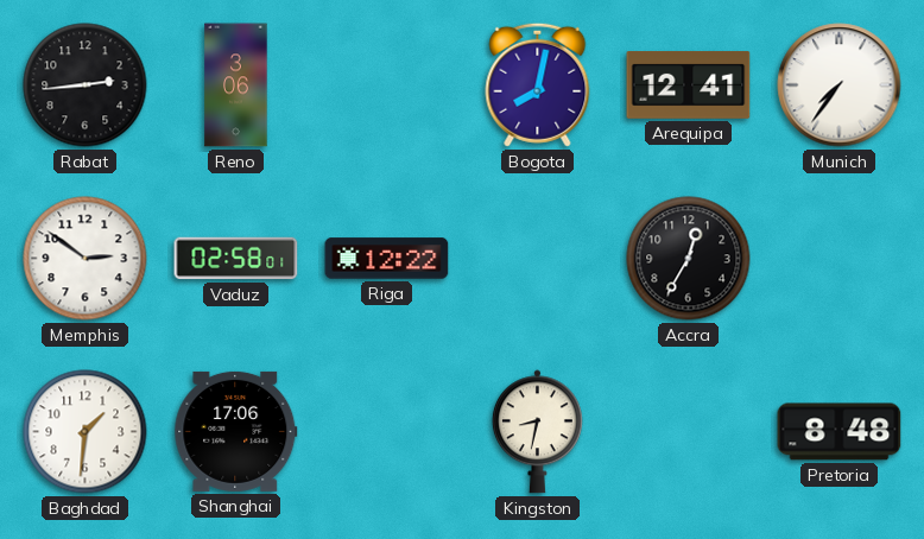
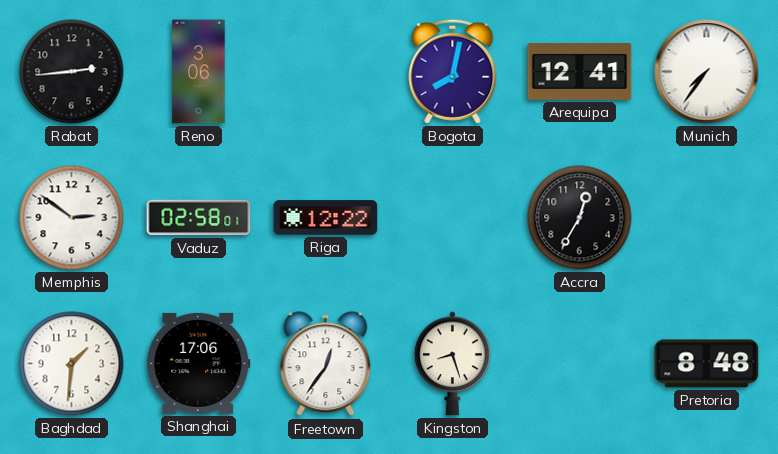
Freetown: none -> 12:36
Kingston: 8:32 -> 8:27
